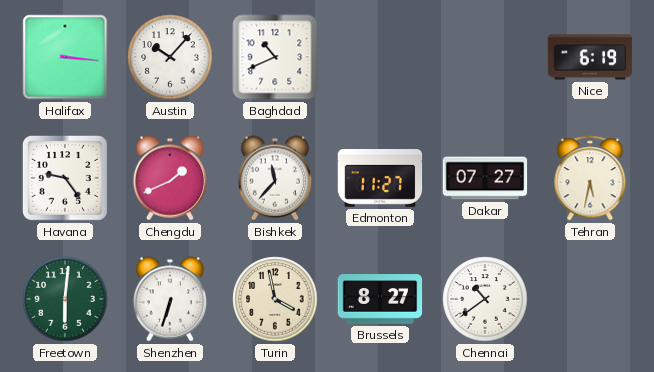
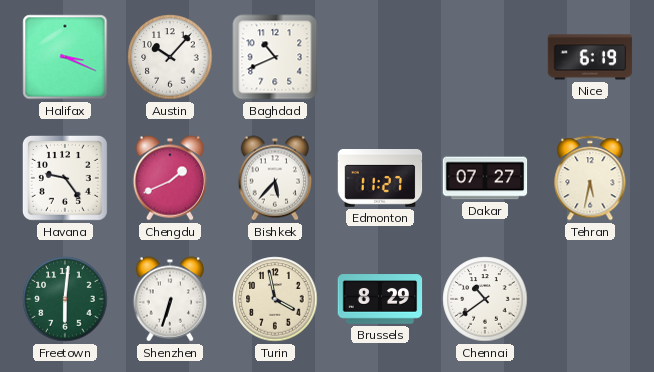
Halifax: 3:16 -> 3:19
Bishkek: 11:37 -> 5:37
Brussels: 8:27 -> 8:29
